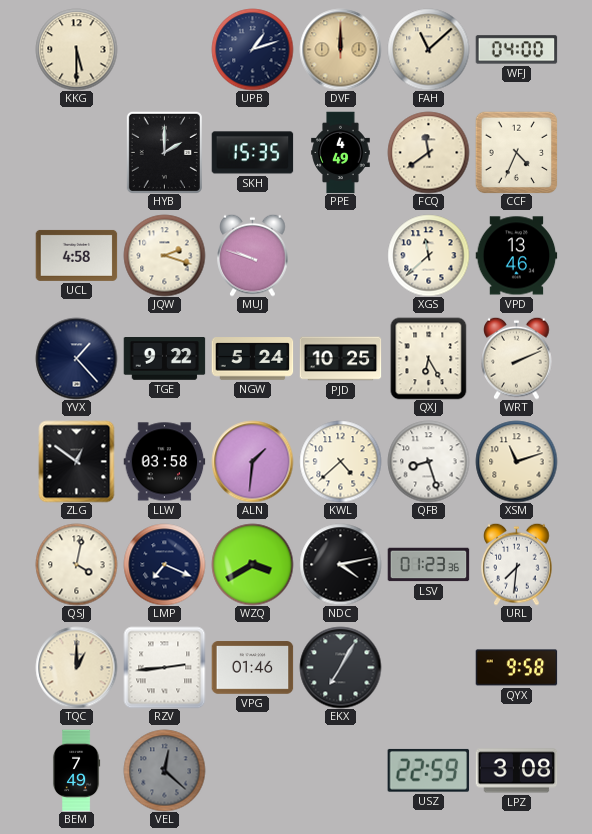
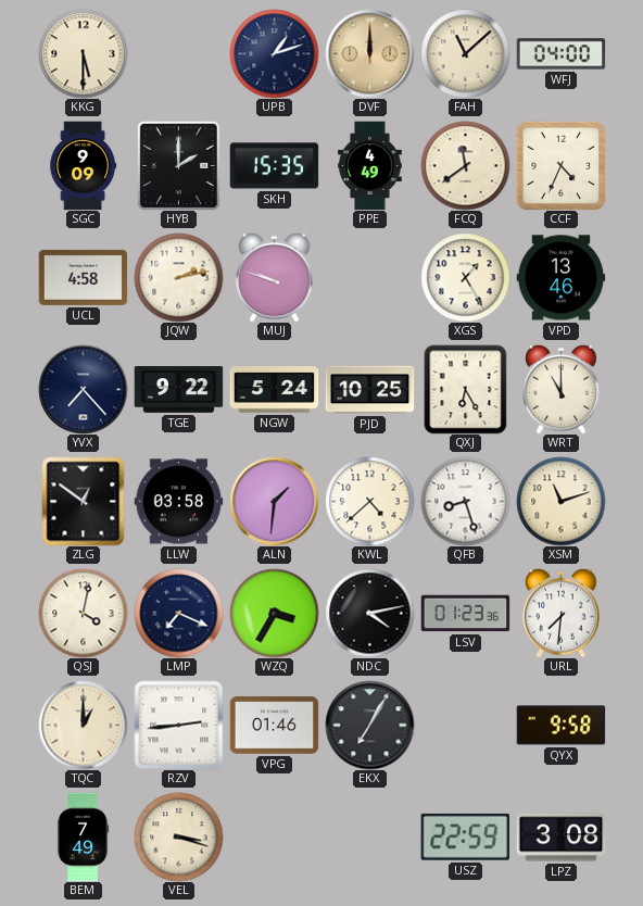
SGC: none -> 9:09
JQW: 2:18 -> 2:13
XGS: 11:38 -> 1:25
YVX: 1:23 -> 7:23
WRT: 2:11 -> 11:00
WZQ: 3:40 -> 3:35
VEL: 12:22 -> 3:18
VEL dial: grey -> cream
